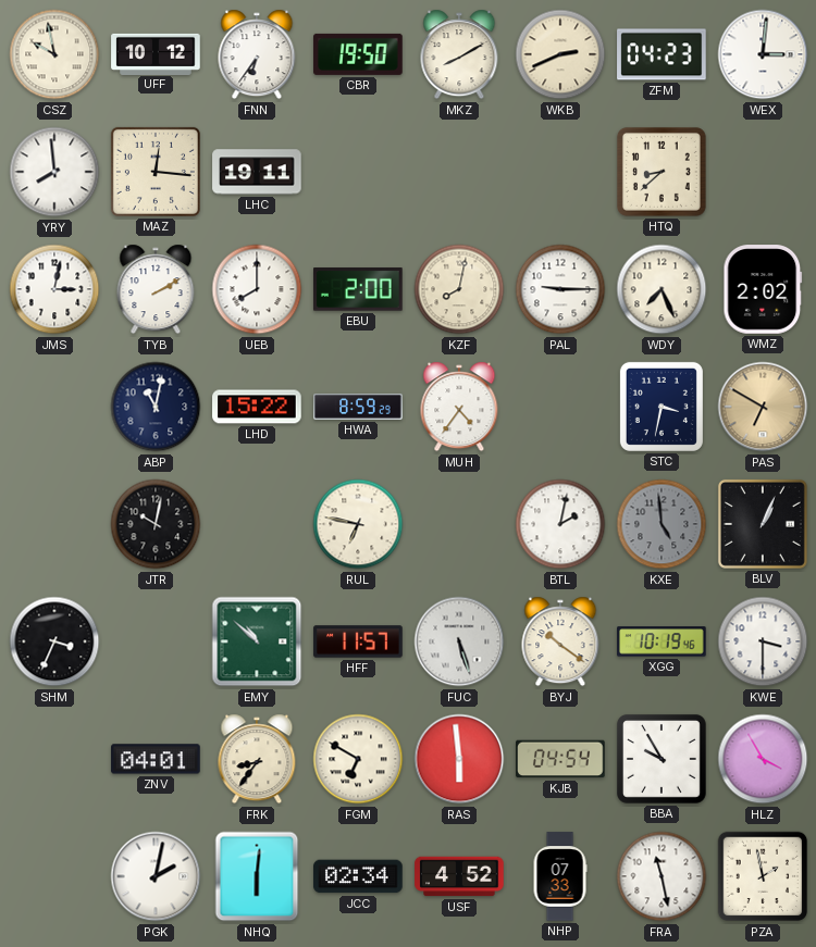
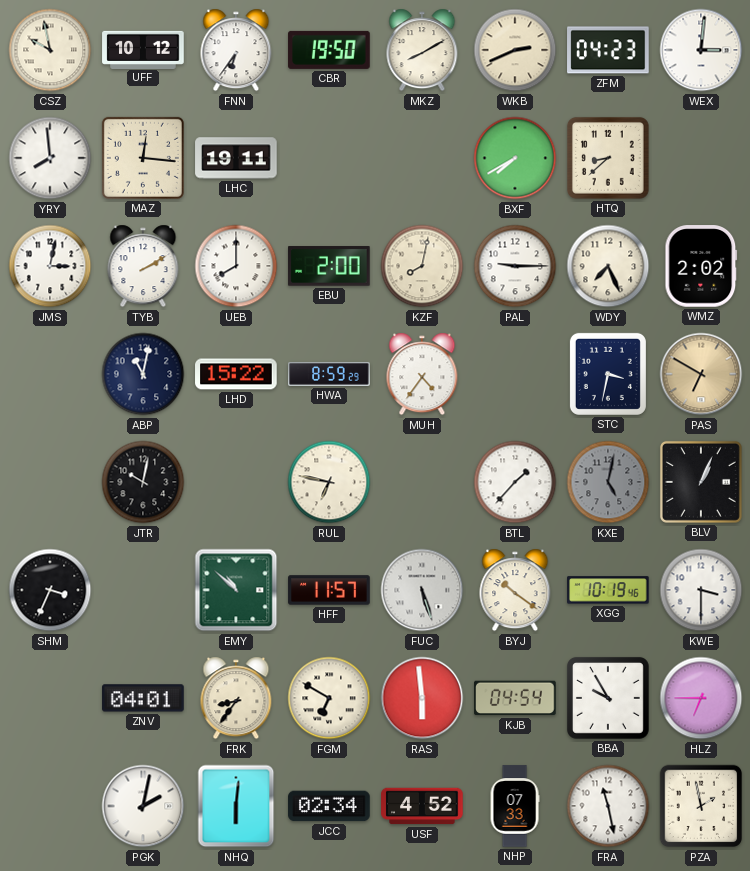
BXF: none -> 7:40
BTL: 2:02 -> 1:37
KXE: 4:59 -> 5:02
HLZ: 3:55 -> 6:45
